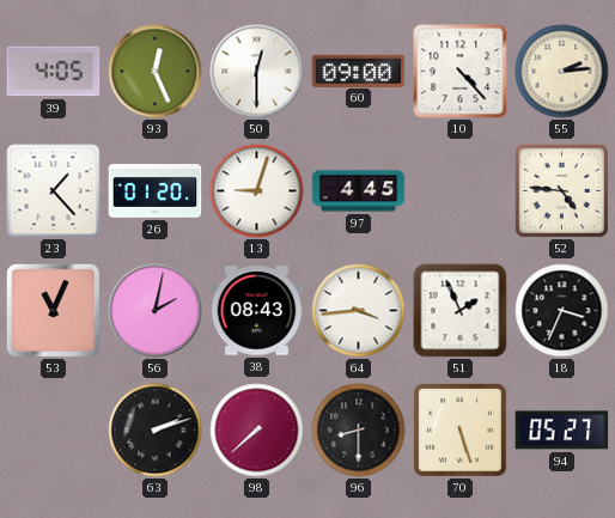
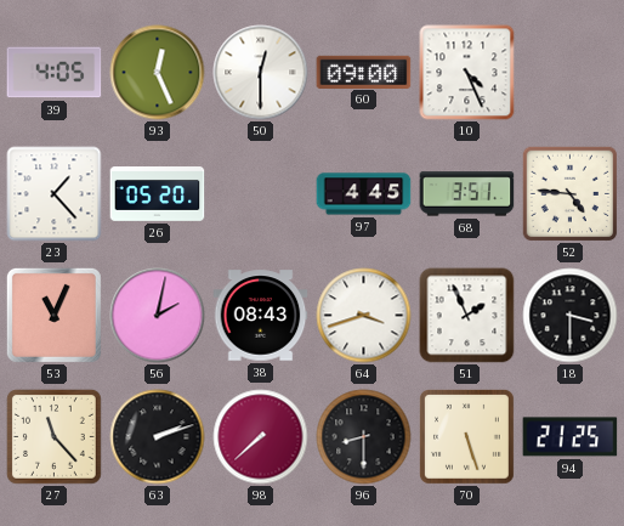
10: 4:23 -> 4:26
55: 2:14 -> none
26: 01:20 -> 05:20
13: 9:03 -> none
68: none -> 3:51
64: 3:44 -> 3:42
18: 3:34 -> 3:30
27: none -> 11:23
94: 05:27 -> 21:25
